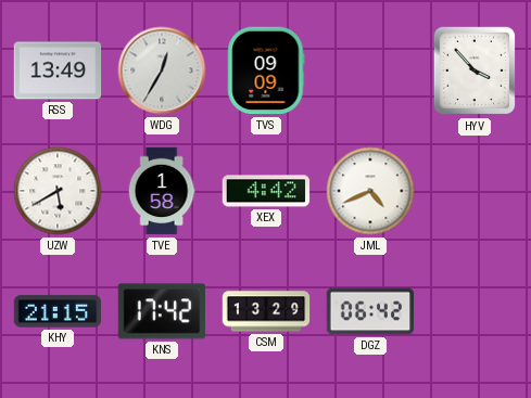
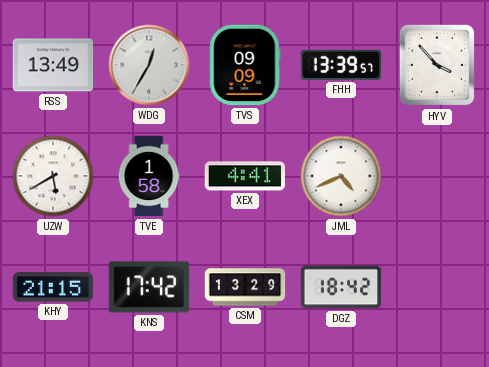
FHH: none -> 13:39
XEX: 4:42 -> 4:41
DGZ: 06:42 -> 18:42
